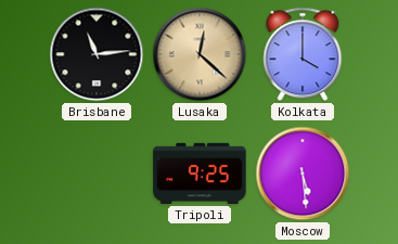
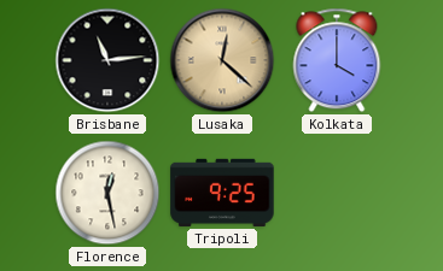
Florence: none -> 12:28
Moscow: 5:29 -> none
